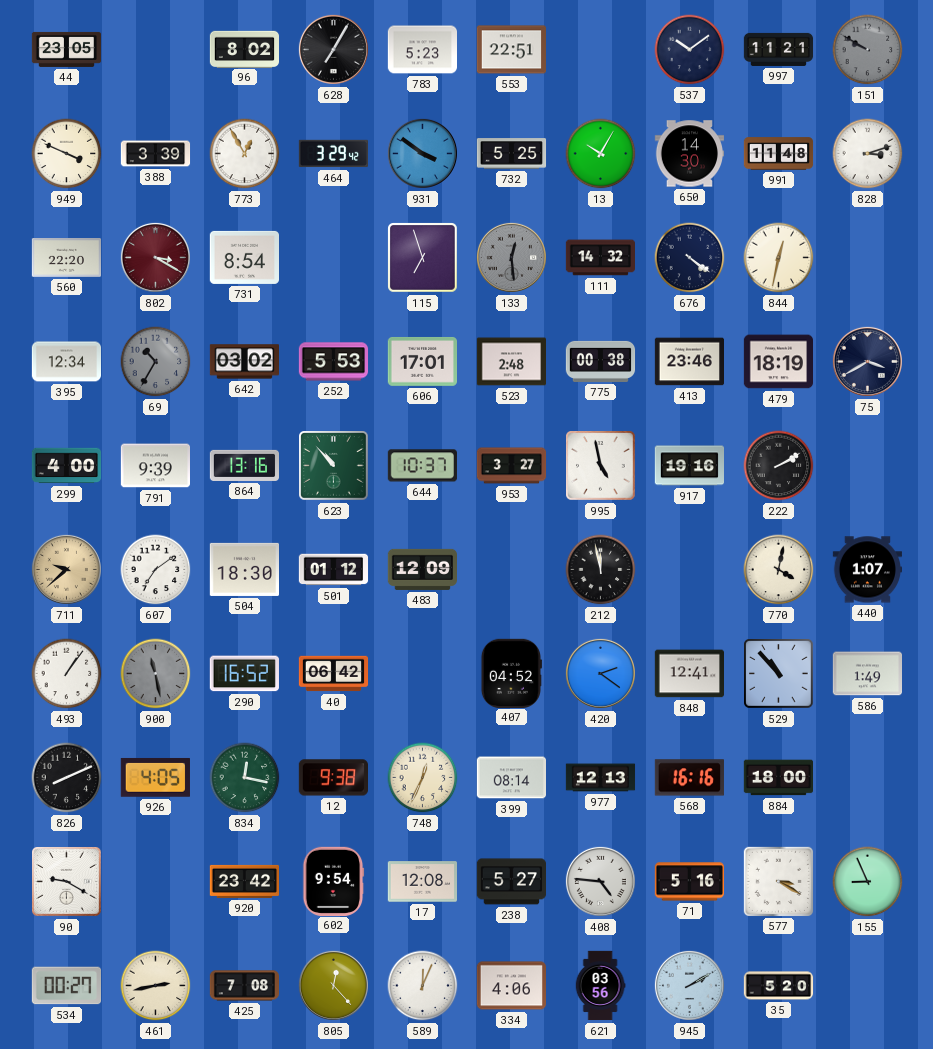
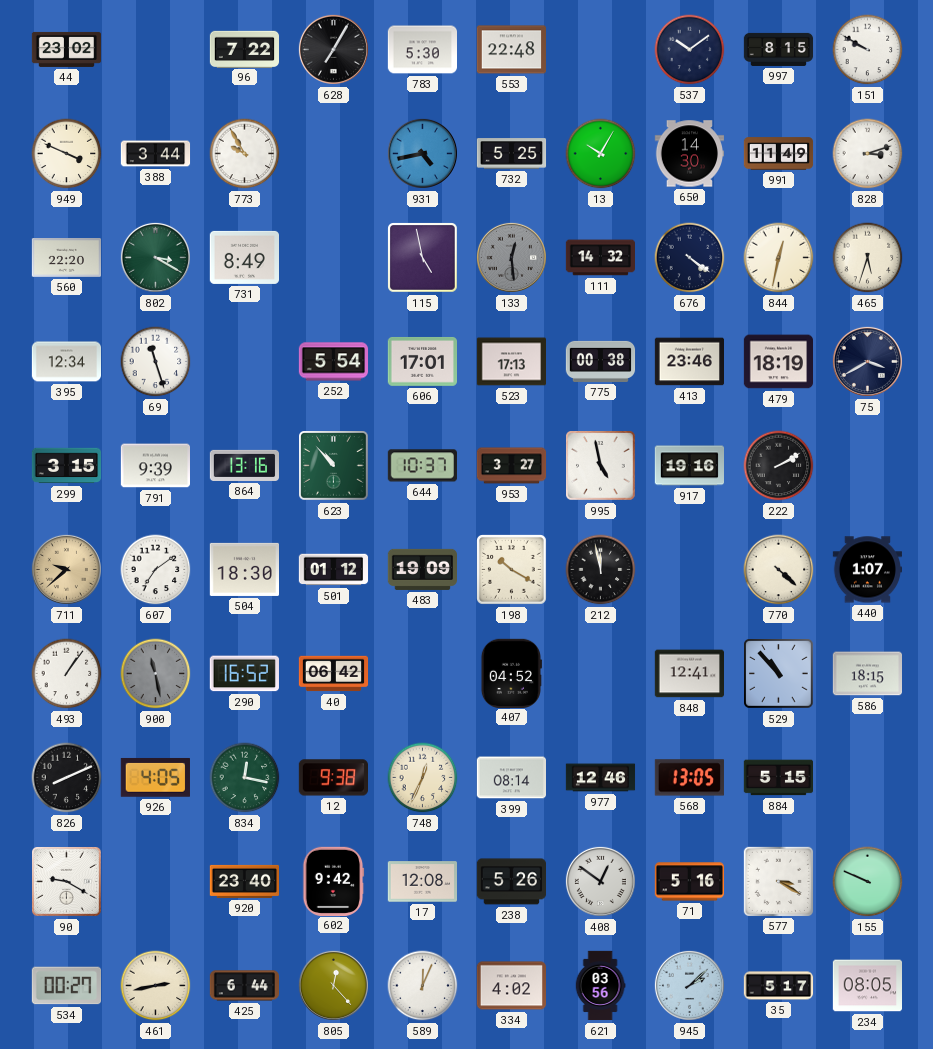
44: 23:05 -> 23:02
96: 8:02 -> 7:22
783: 5:23 -> 5:30
553: 22:51 -> 22:48
997: 11:21 -> 8:15
151 dial: grey -> white
388: 3:39 -> 3:44
773: 12:55 -> 9:55
464: 3:29 -> none
931: 3:51 -> 4:43
991: 11:48 -> 11:49
802 dial: burgundy -> green
731: 8:54 -> 8:49
115: 6:57 -> 4:58
465: none -> 5:33
69: 10:35 -> 11:27
69 dial: grey -> white
642: 03:02 -> none
252: 5:53 -> 5:54
523: 2:48 -> 17:13
299: 4:00 -> 3:15
483: 12:09 -> 19:09
198: none -> 10:20
770: 4:02 -> 4:22
420: 2:21 -> none
586: 1:49 -> 18:15
977: 12:13 -> 12:46
568: 16:16 -> 13:05
884: 18:00 -> 5:15
920: 23:42 -> 23:40
602: 9:54 -> 9:42
238: 5:27 -> 5:26
408: 4:46 -> 12:51
155: 8:56 -> 9:49
425: 7:08 -> 6:44
334: 4:06 -> 4:02
945: 2:10 -> 2:08
35: 5:20 -> 5:17
234: none -> 08:05
